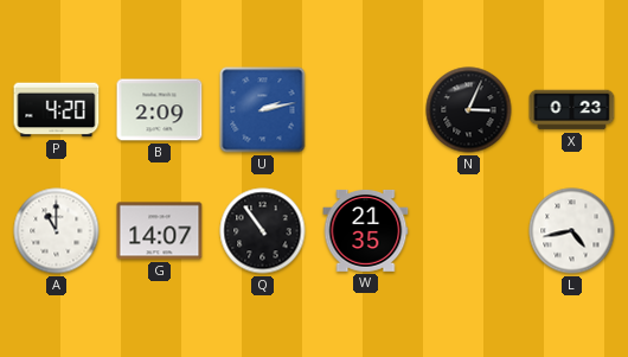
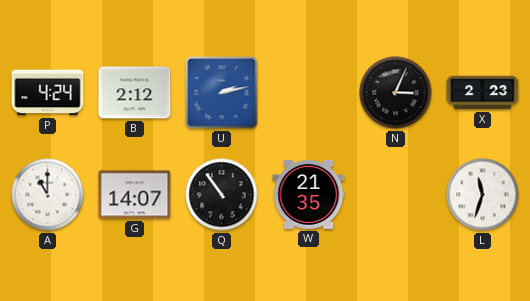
P: 4:20 -> 4:24
B: 2:09 -> 2:12
X: 0:23 -> 2:23
L: 4:43 -> 11:33
